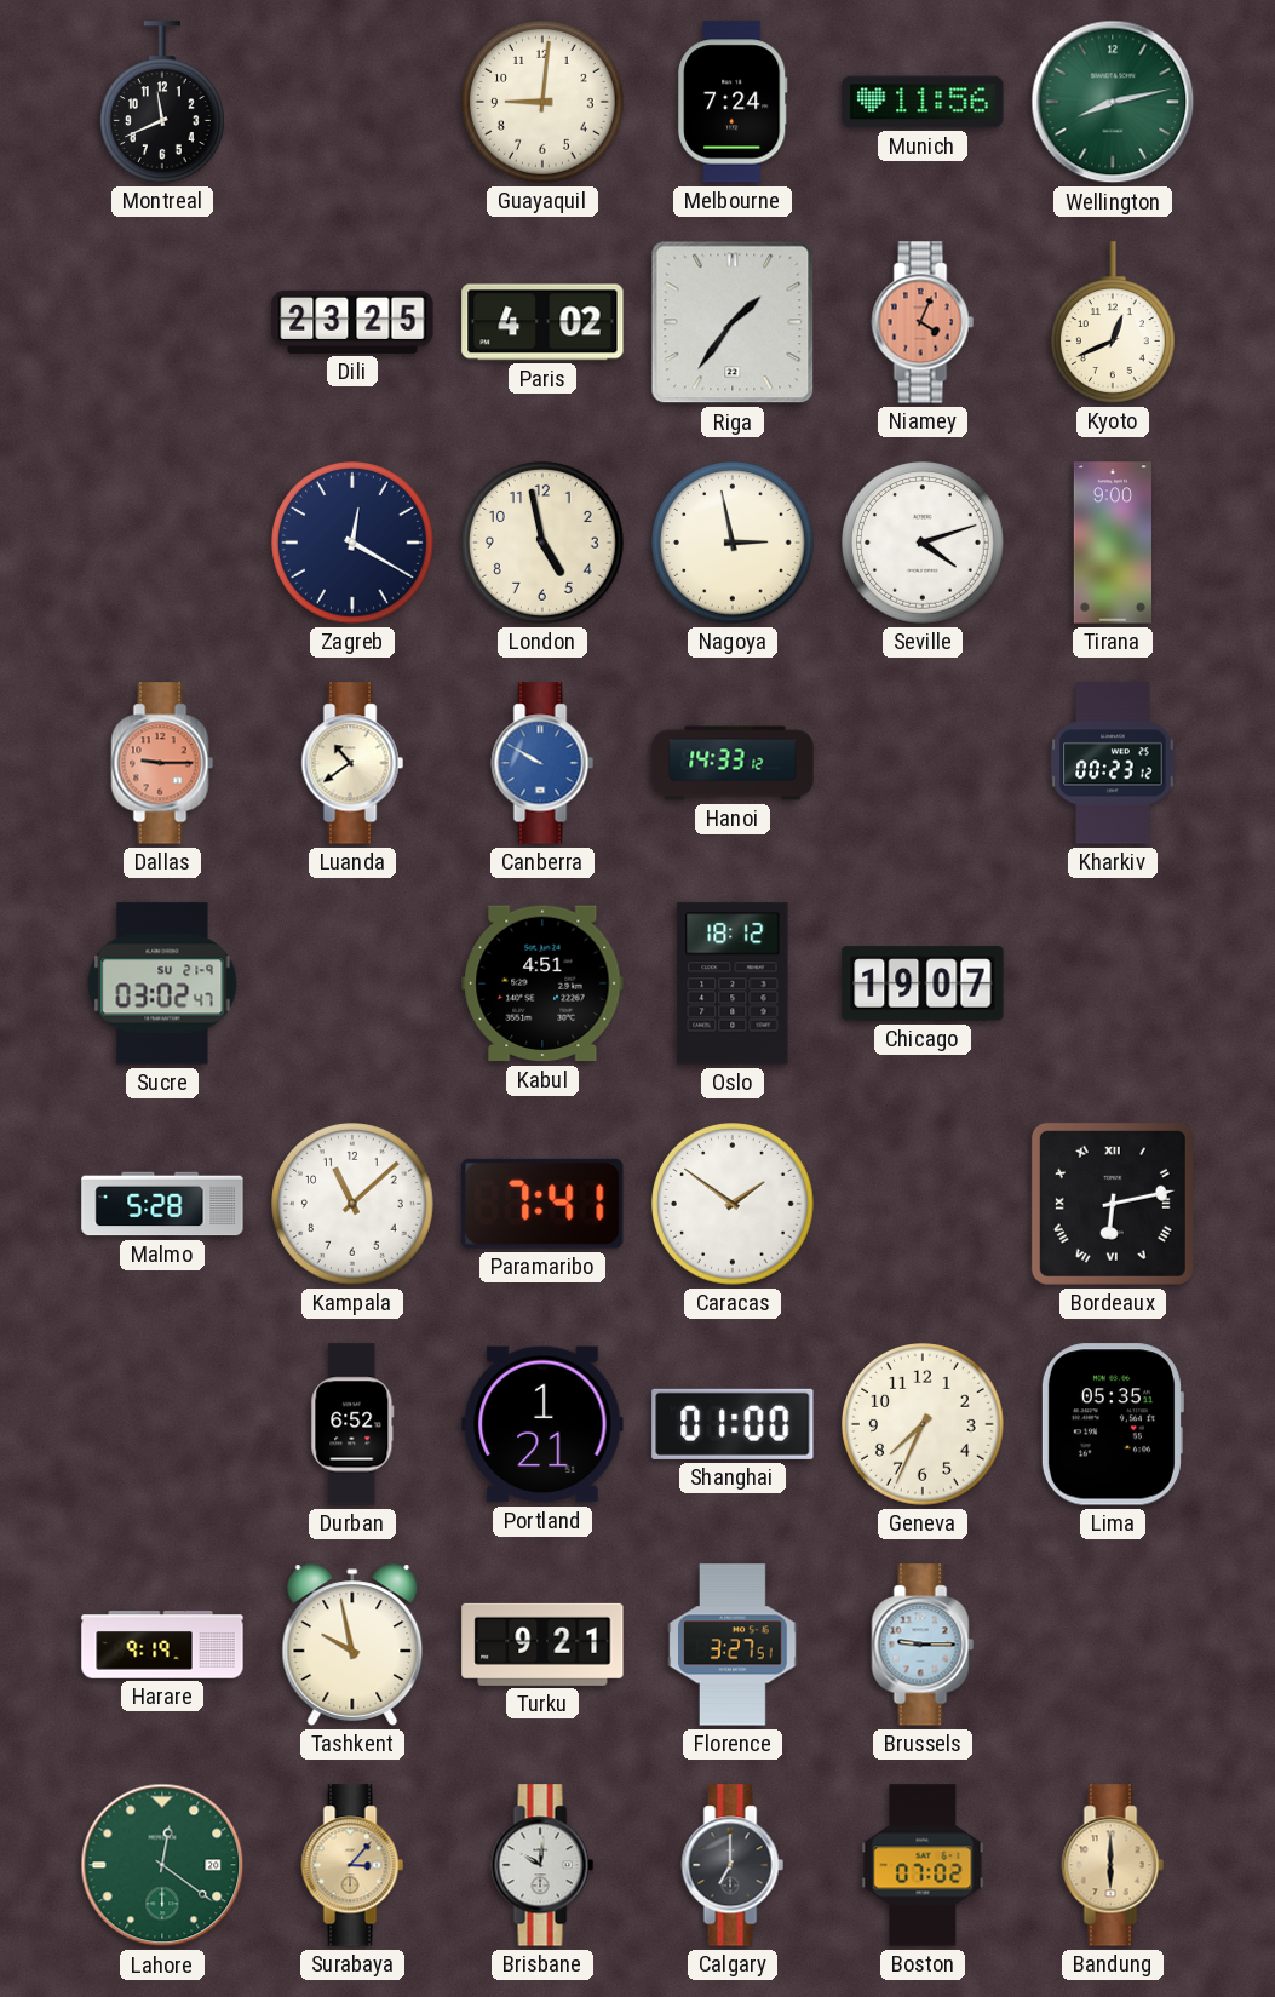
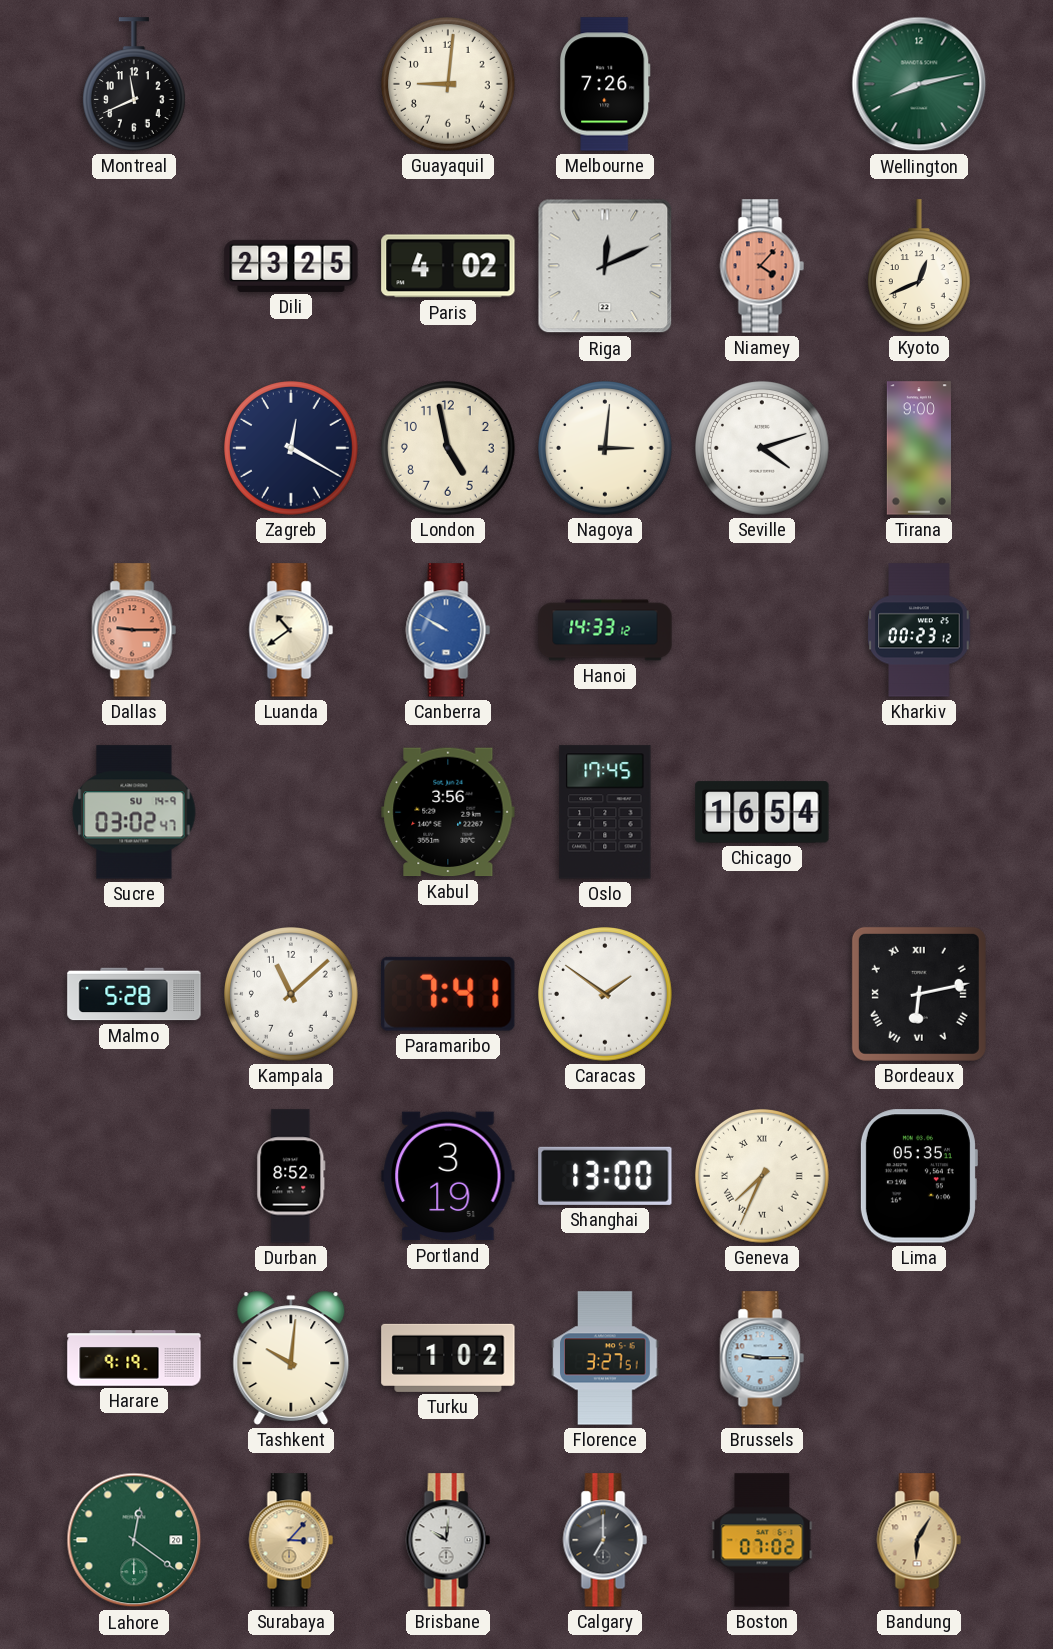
Melbourne: 7:24 -> 7:26
Munich: 11:56 -> none
Riga: 1:36 -> 12:11
Niamey: 4:04 -> 4:07
Nagoya: 2:58 -> 3:01
Sucre date: SU 21-9 -> SU 14-9
Kabul: 4:51 -> 3:56
Oslo: 18:12 -> 17:45
Chicago: 19:07 -> 16:54
Durban: 6:52 -> 8:52
Portland: 1:21 -> 3:19
Shanghai: 01:00 -> 13:00
Geneva numerals: Arabic -> Roman
Tashkent: 9:58 -> 10:01
Turku: 9:21 -> 1:02
Bandung: 6:00 -> 6:05
